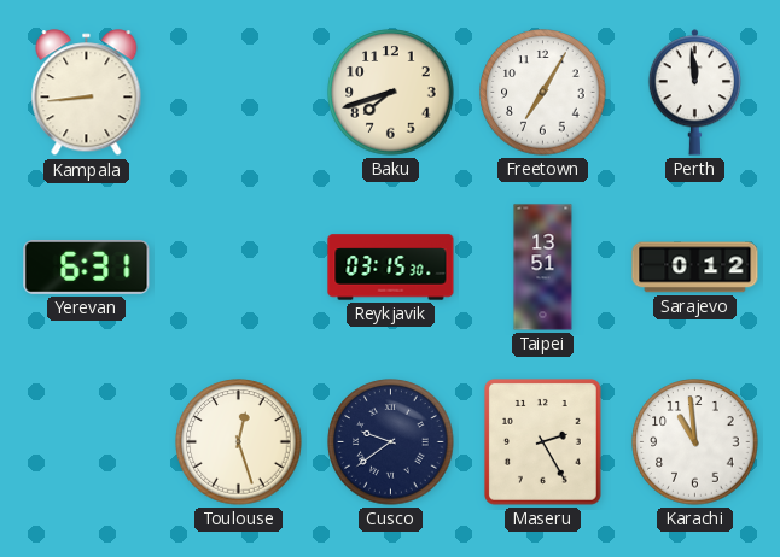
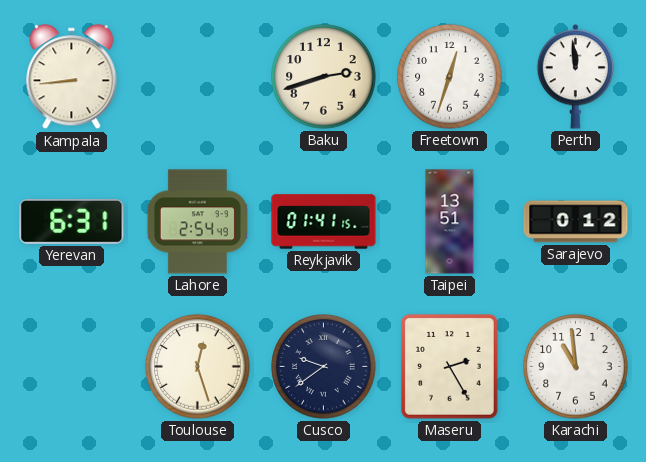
Baku: 7:42 -> 2:42
Freetown: 7:05 -> 12:33
Lahore: none -> 2:54
Reykjavik: 03:15 -> 01:41
